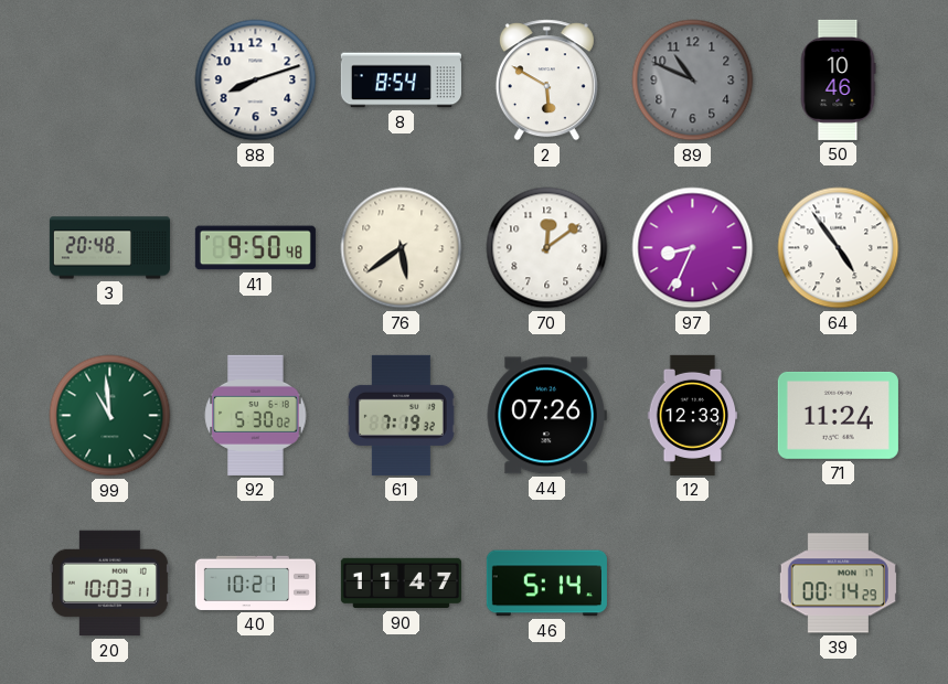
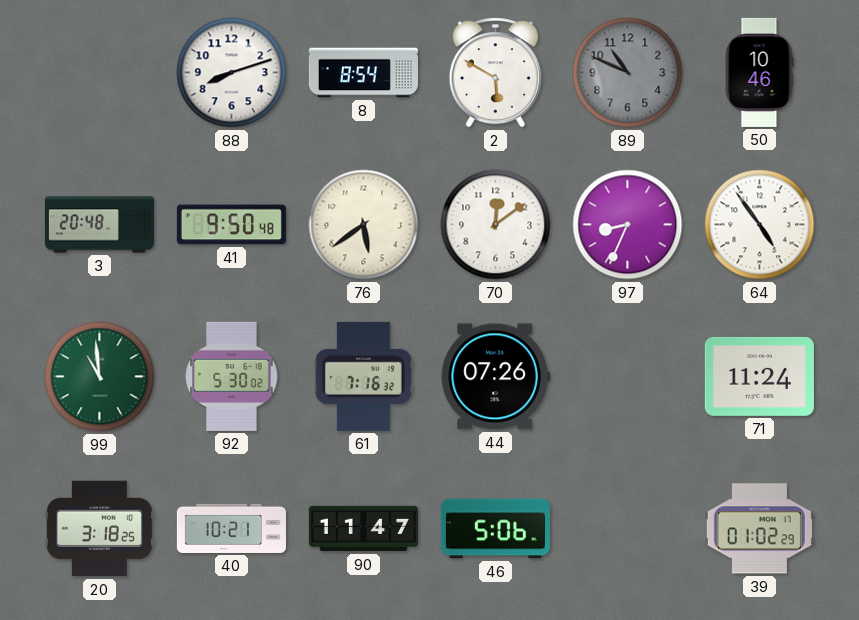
61: 7:19 -> 7:16
12: 12:33 -> none
20: 10:03 -> 3:18
46: 5:14 -> 5:06
39: 00:14 -> 01:02
